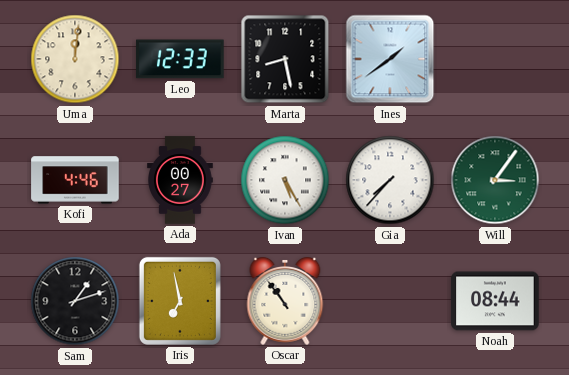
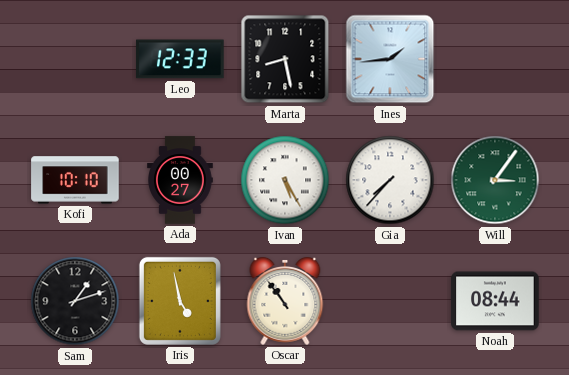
Uma: 12:01 -> none
Ines: 1:39 -> 1:44
Kofi: 4:46 -> 10:10
Iris: 6:58 -> 4:58
